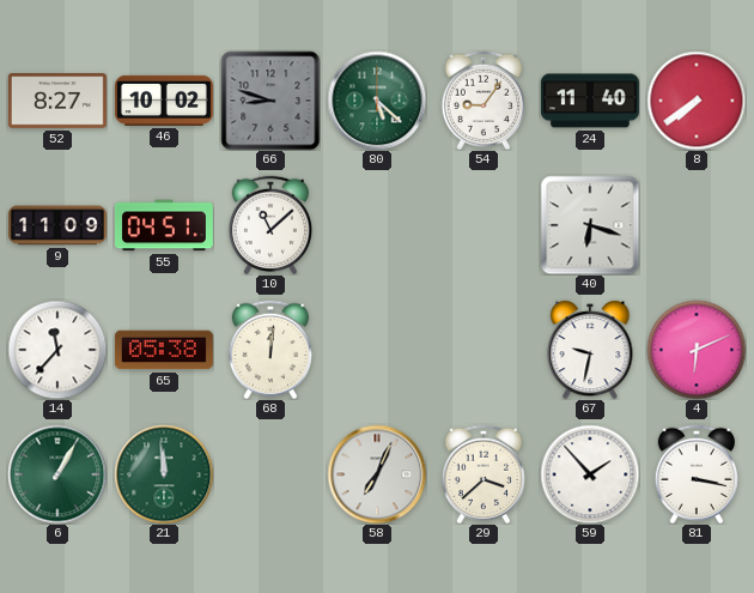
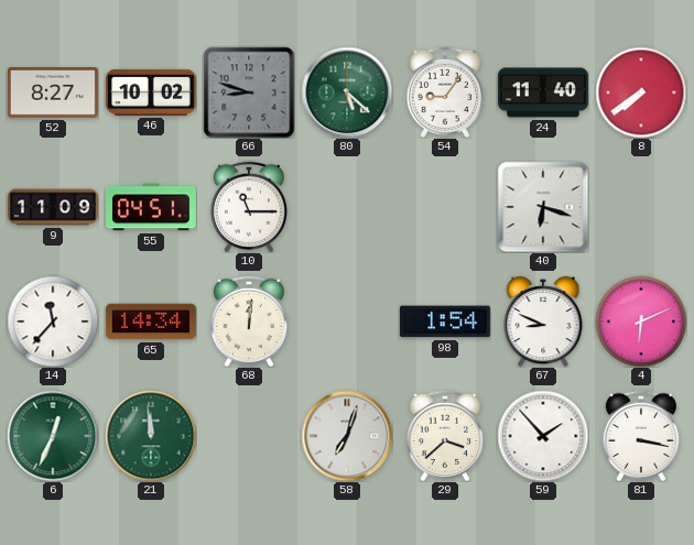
10: 11:08 -> 11:15
65: 05:38 -> 14:34
98: none -> 1:54
67: 9:32 -> 8:49
6: 1:05 -> 12:34
58: 7:04 -> 7:03
